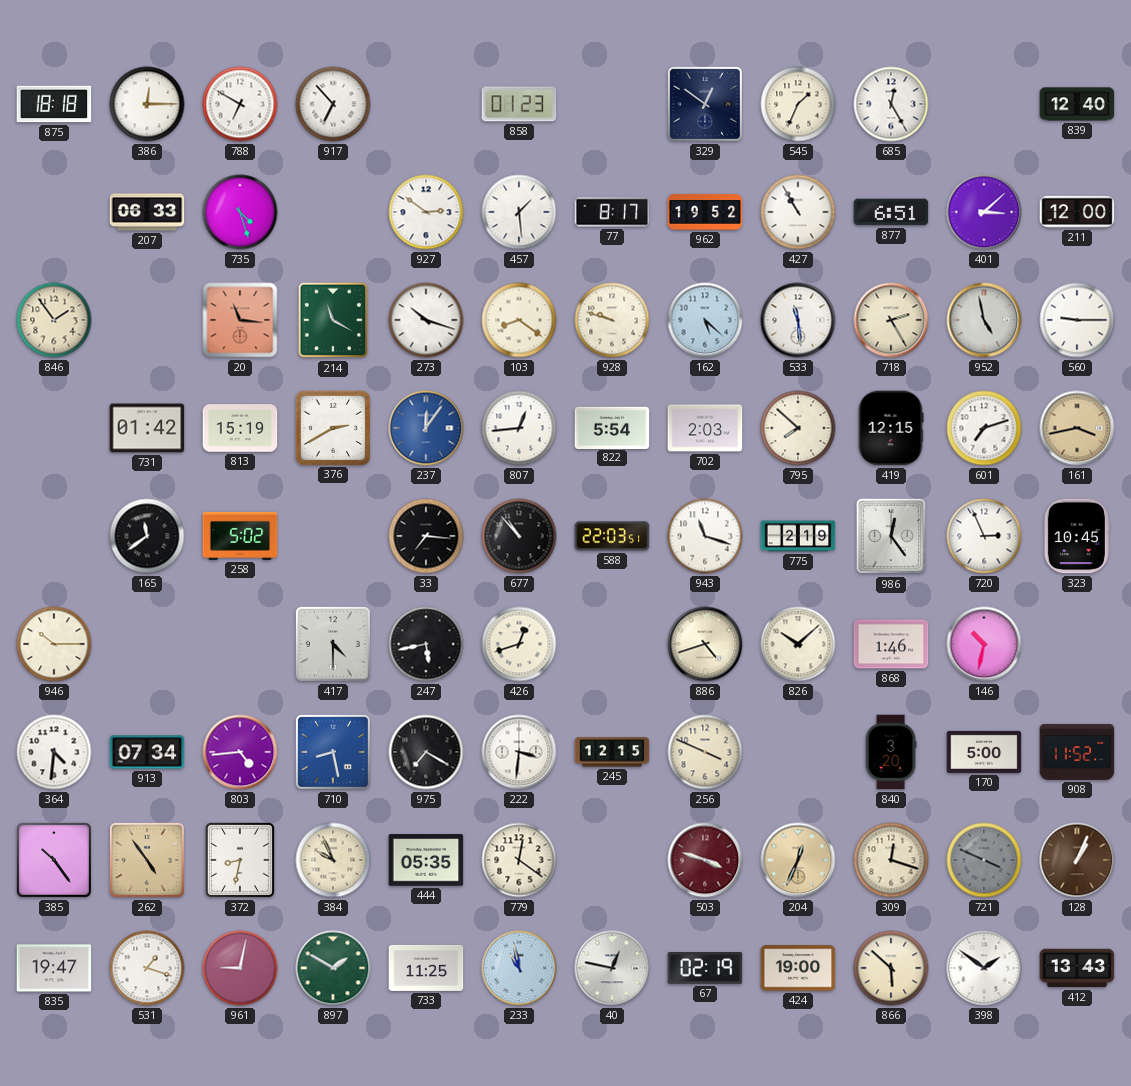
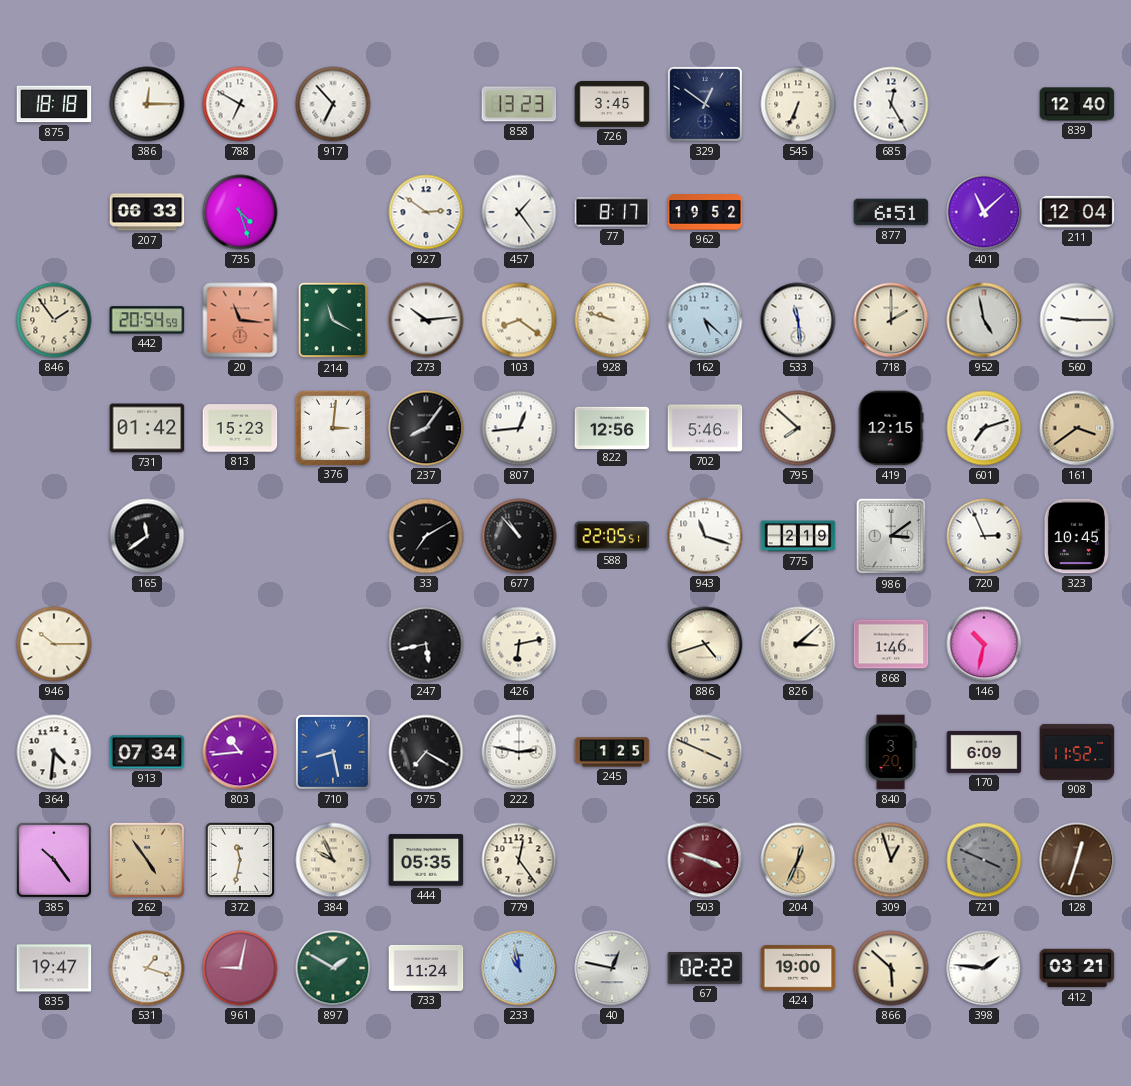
858: 01:23 -> 13:23
726: none -> 3:45
545: 1:34 -> 6:34
457: 1:29 -> 1:24
427: 10:55 -> none
401: 3:08 -> 11:08
211: 12:00 -> 12:04
442: none -> 20:54
273: 10:18 -> 10:14
718: 2:25 -> 2:00
813: 15:19 -> 15:23
376: 2:40 -> 3:01
237: 12:06 -> 8:06
237 dial: blue -> black
822: 5:54 -> 12:56
702: 2:03 -> 5:46
161: 3:43 -> 3:39
258: 5:02 -> none
33: 7:16 -> 7:10
588: 22:03 -> 22:05
986: 12:24 -> 3:09
417: 4:30 -> none
426: 12:42 -> 6:13
826: 10:08 -> 3:08
803: 4:44 -> 10:44
222: 3:31 -> 2:47
245: 12:15 -> 1:25
170: 5:00 -> 6:09
372: 8:32 -> 11:32
779: 12:21 -> 12:24
309: 12:18 -> 12:57
128: 1:04 -> 12:33
733: 11:25 -> 11:24
67: 02:19 -> 02:22
398: 1:51 -> 1:46
412: 13:43 -> 03:21
